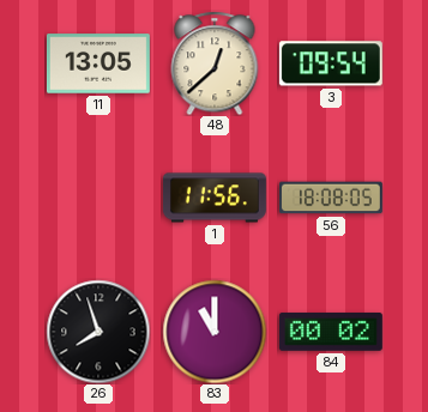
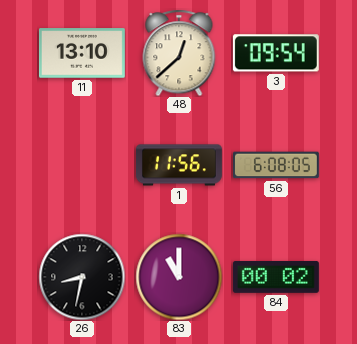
11: 13:05 -> 13:10
56: 18:08 -> 6:08
26: 7:57 -> 8:32
